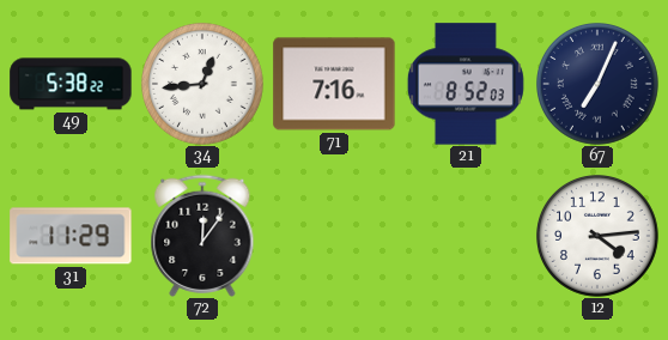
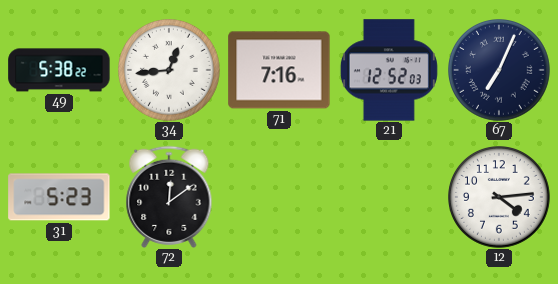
21: 8:52 -> 12:52
31: 11:29 -> 5:23
72: 12:06 -> 12:09
